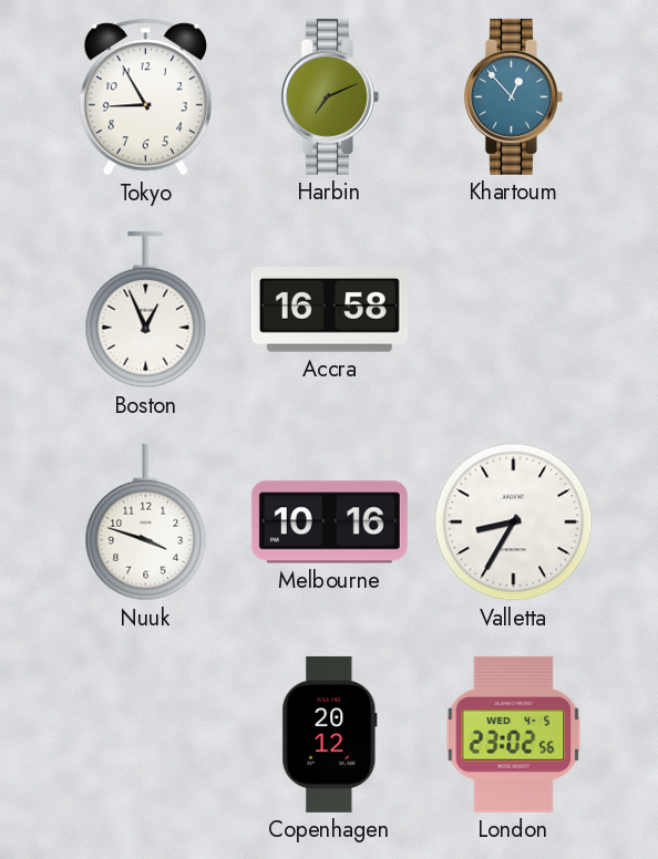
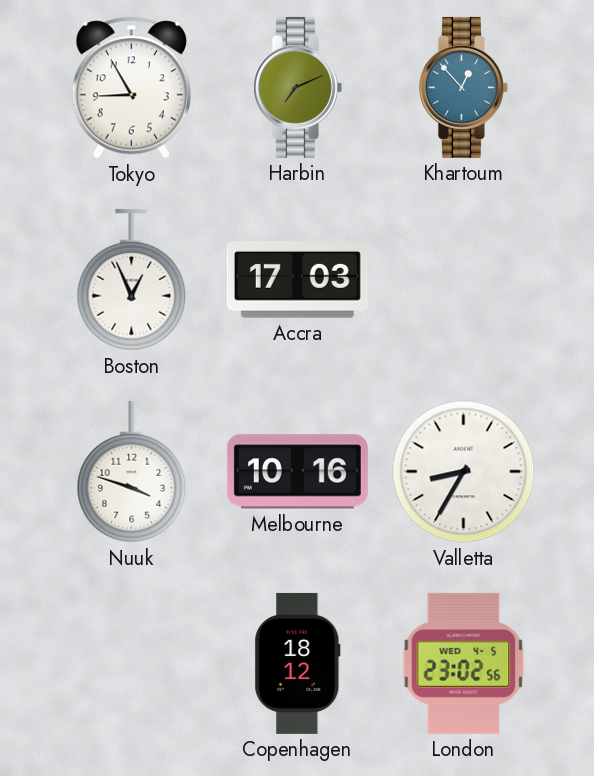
Accra: 16:58 -> 17:03
Copenhagen: 20:12 -> 18:12
